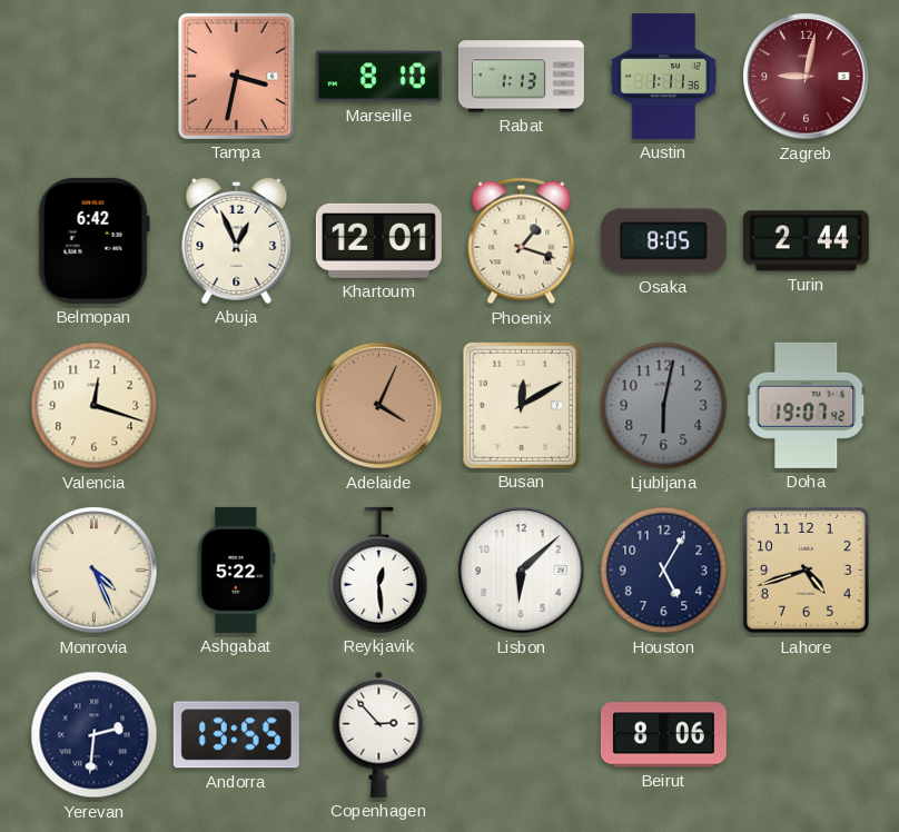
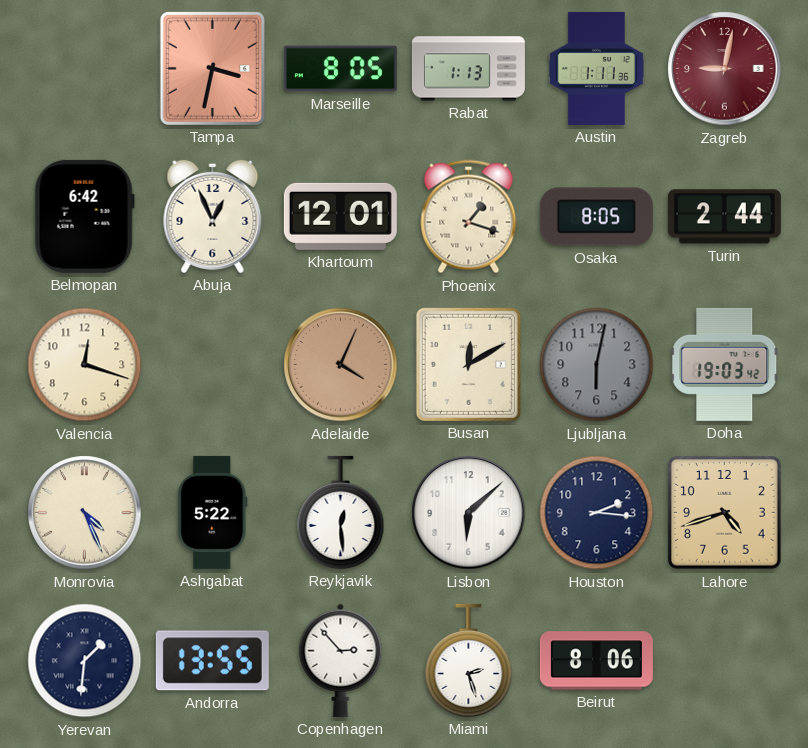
Marseille: 8:10 -> 8:05
Doha: 19:07 -> 19:03
Houston: 5:05 -> 2:16
Yerevan: 2:31 -> 1:31
Miami: none -> 2:27
